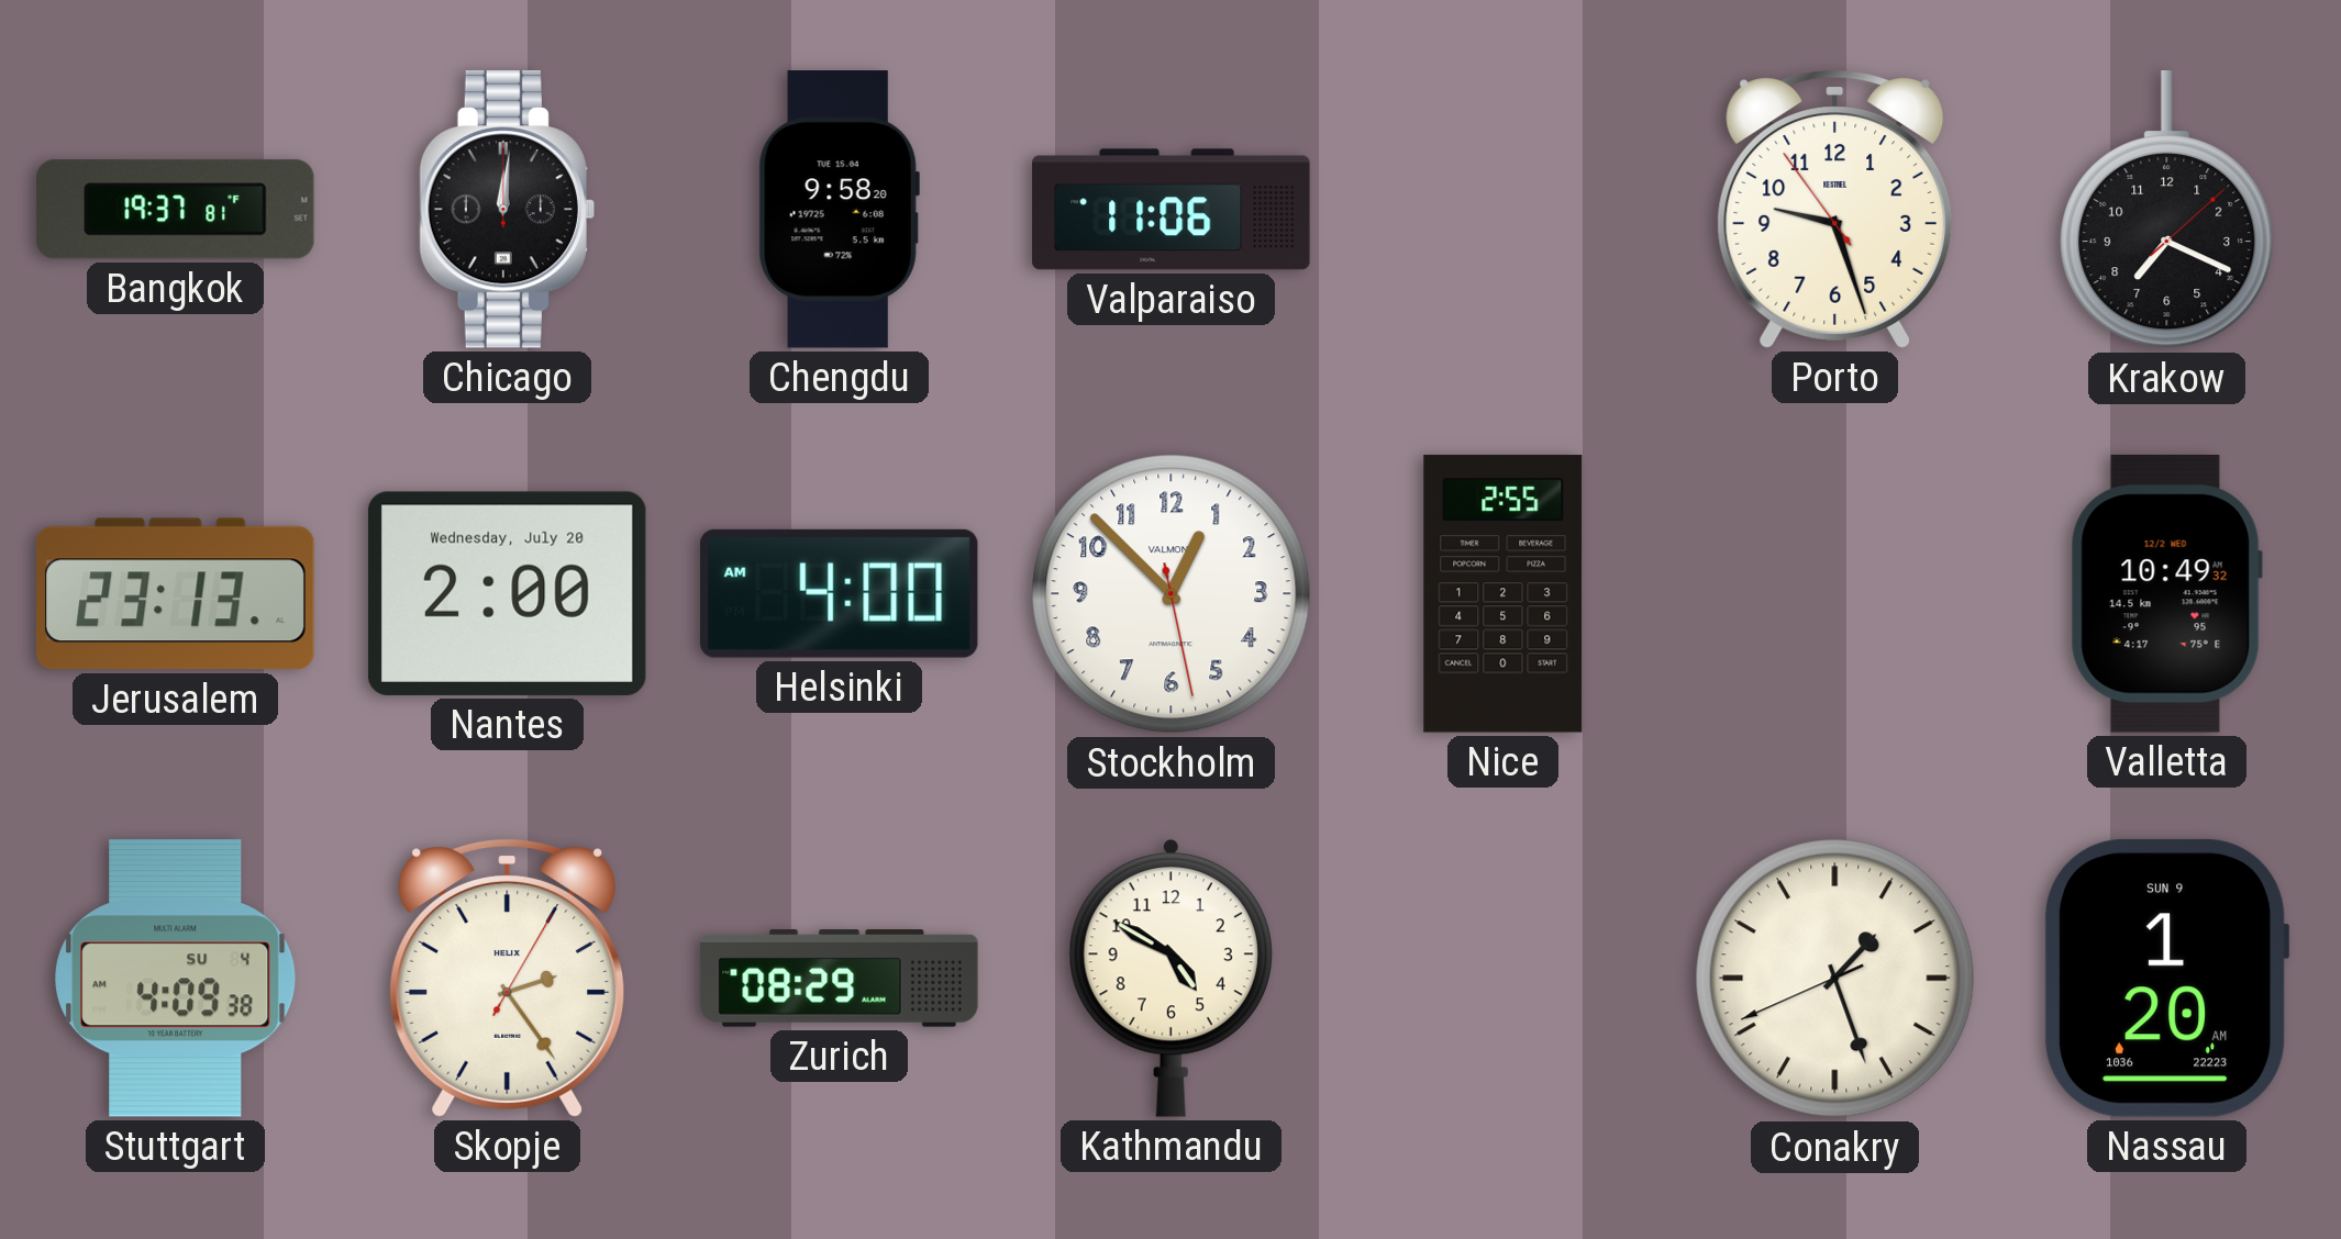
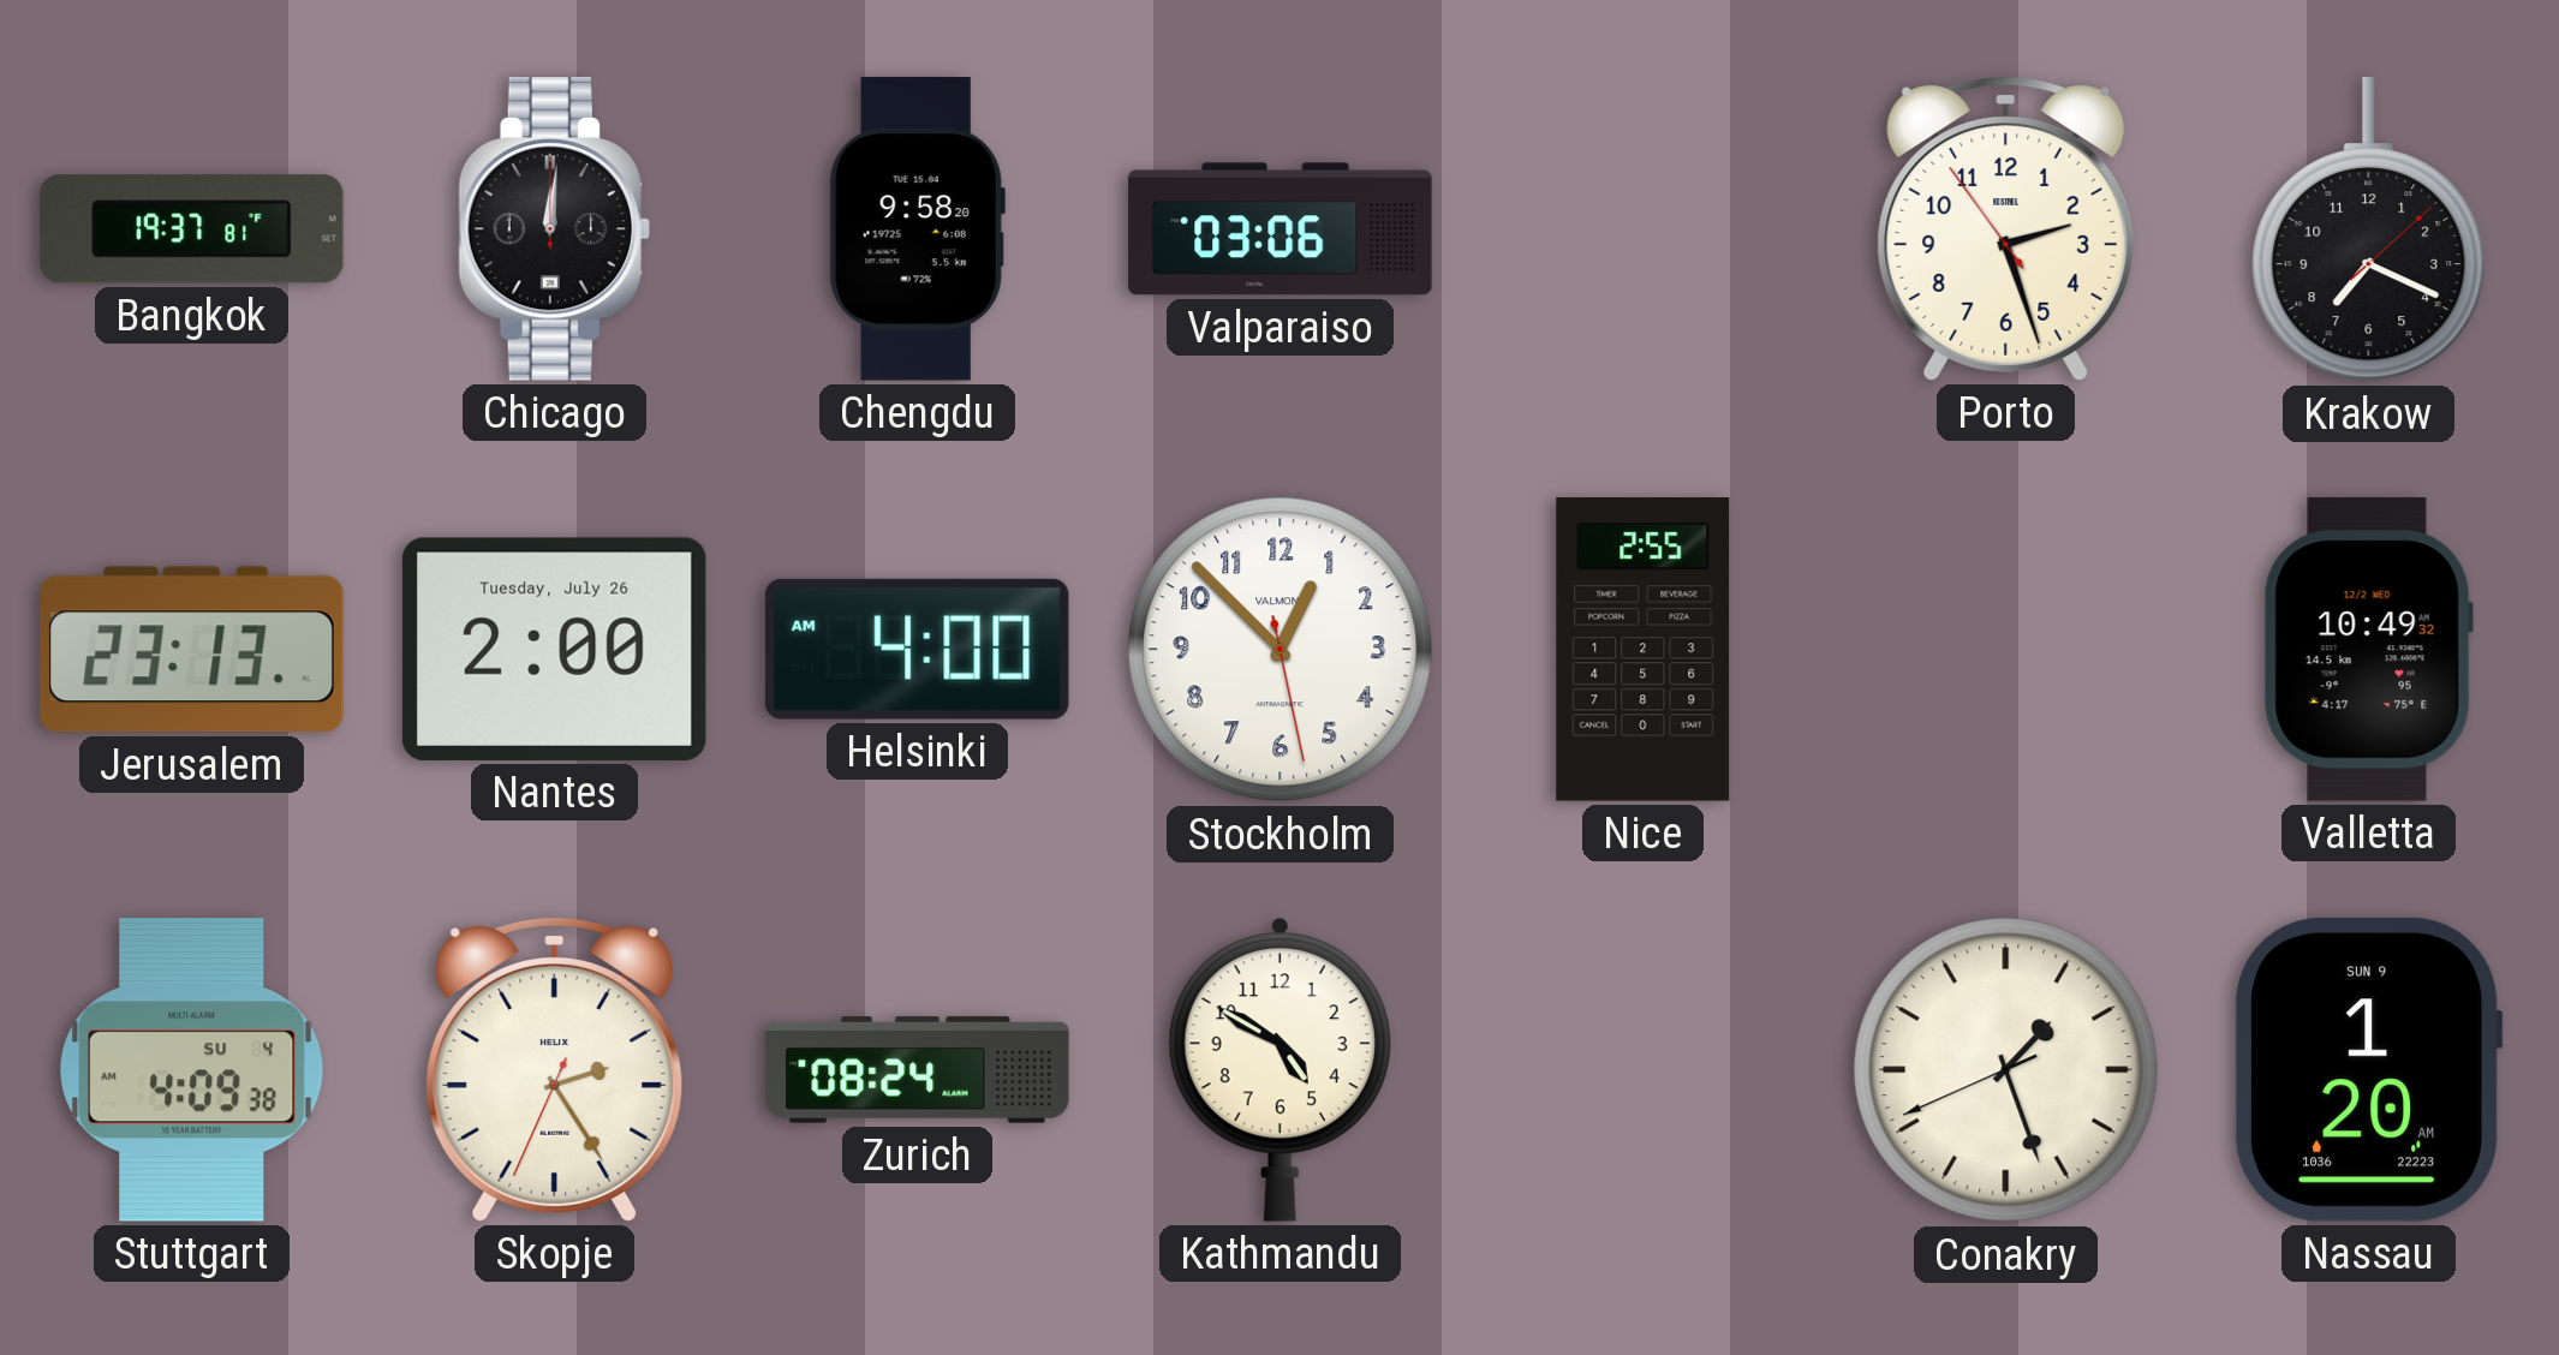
Valparaiso: 11:06 -> 03:06
Porto: 9:26 -> 2:26
Nantes date: Wednesday, July 20 -> Tuesday, July 26
Skopje: 2:24:05 -> 2:24:34
Zurich: 08:29 -> 08:24
